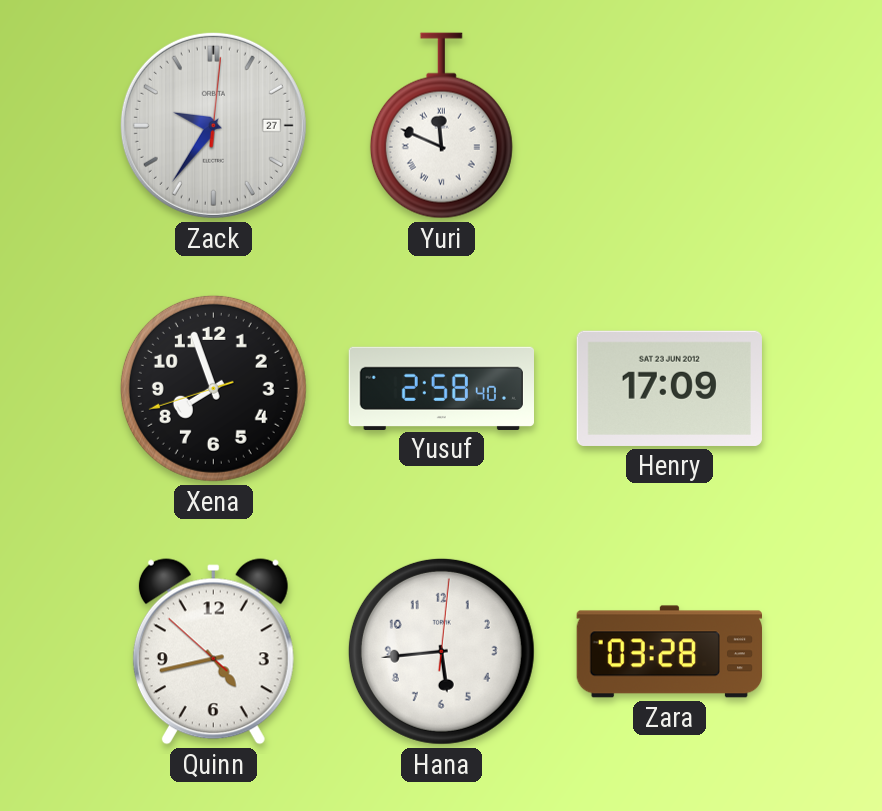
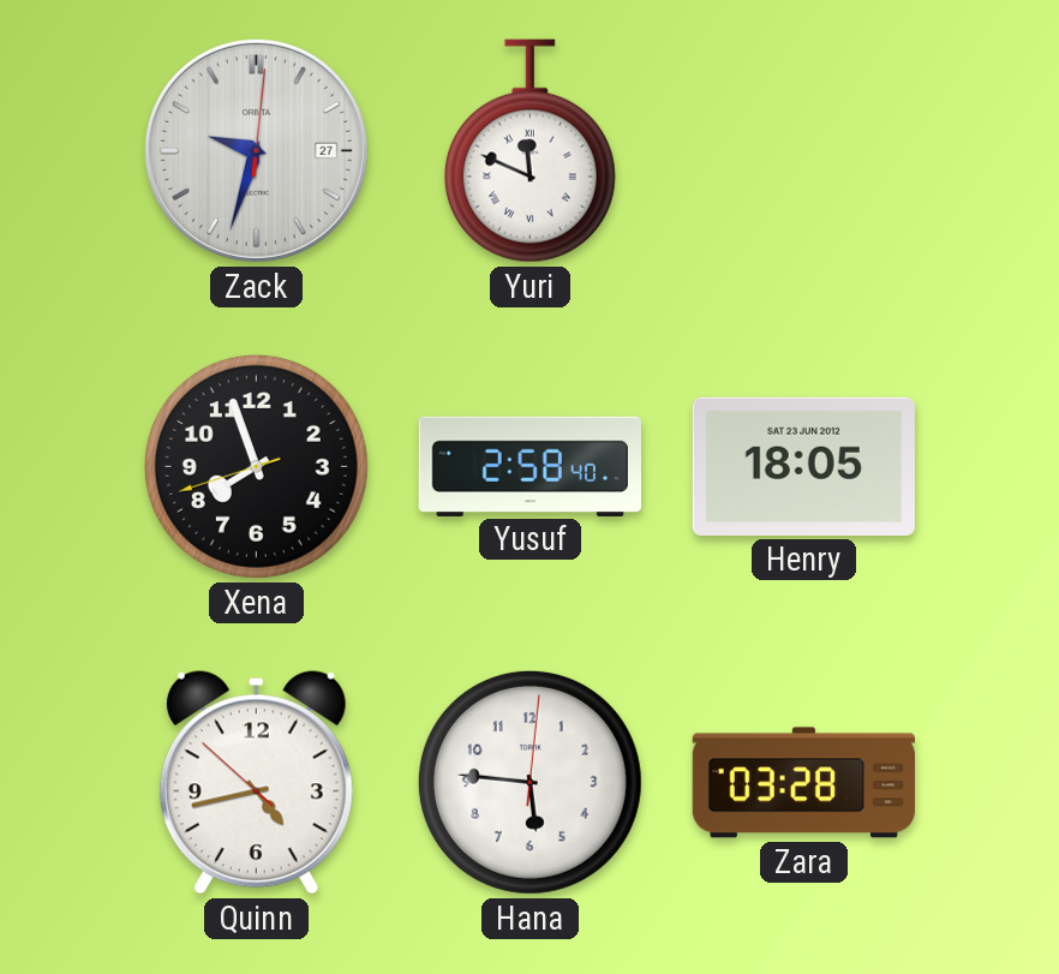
Zack: 9:36 -> 9:33
Henry: 17:09 -> 18:05
Hana: 5:44 -> 5:46
